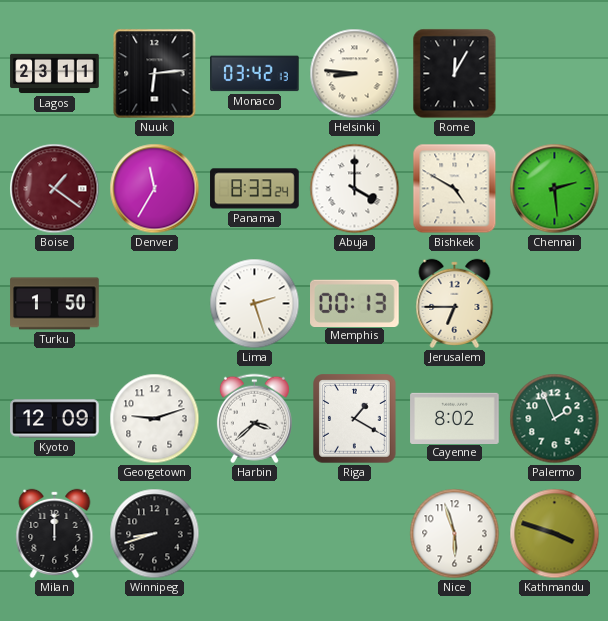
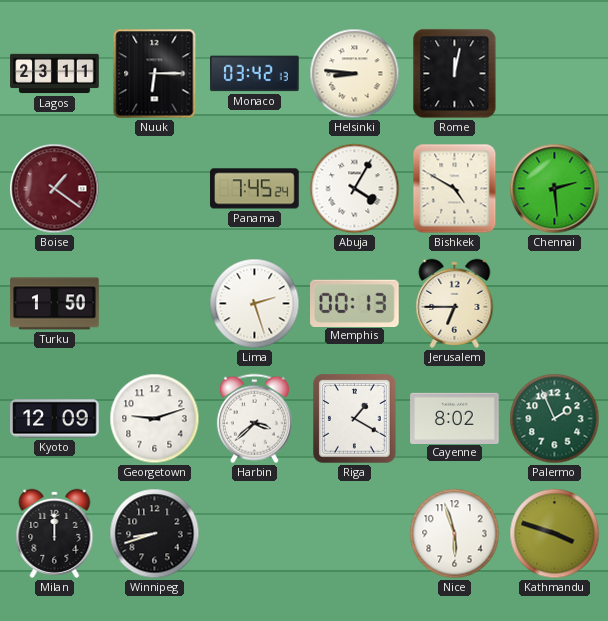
Nuuk: 6:14 -> 6:15
Rome: 12:05 -> 12:02
Denver: 11:35 -> none
Panama: 8:33 -> 7:45
Abuja: 4:00 -> 4:05
